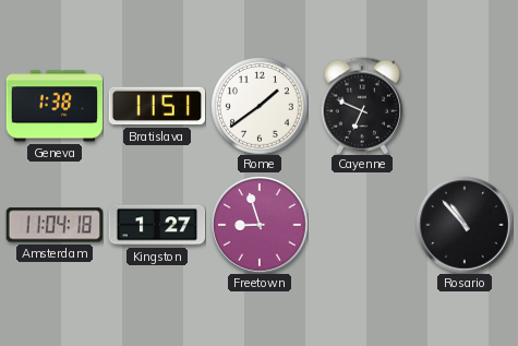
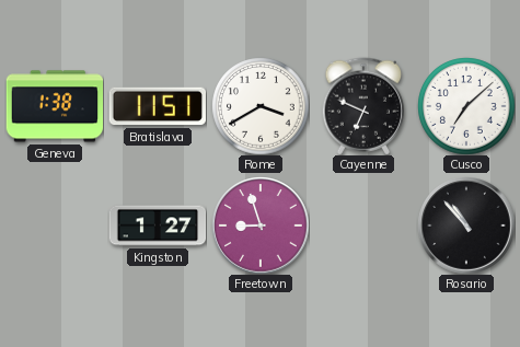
Rome: 1:39 -> 3:40
Cusco: none -> 7:08
Amsterdam: 11:04 -> none
